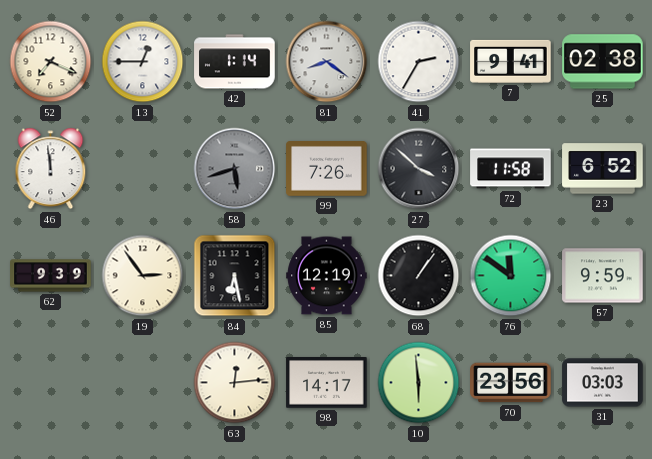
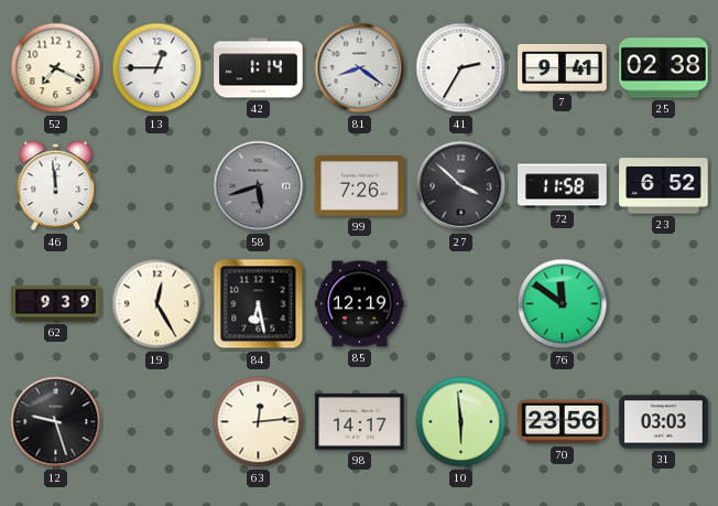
19: 2:54 -> 12:25
68: 1:06 -> none
57: 9:59 -> none
12: none -> 9:27
